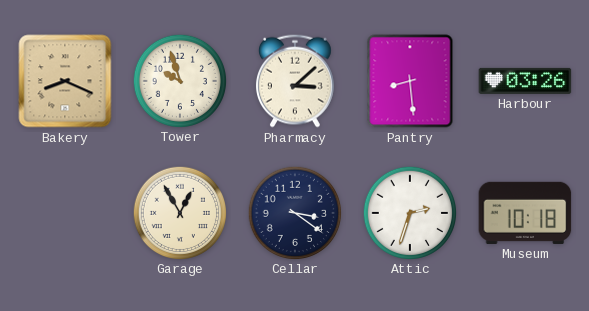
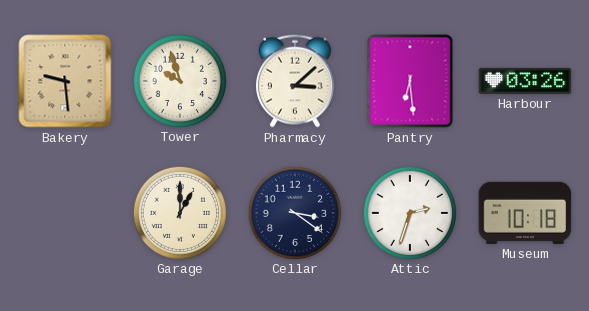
Bakery: 8:19 -> 9:29
Pantry: 8:29 -> 6:29
Garage: 12:55 -> 1:00
